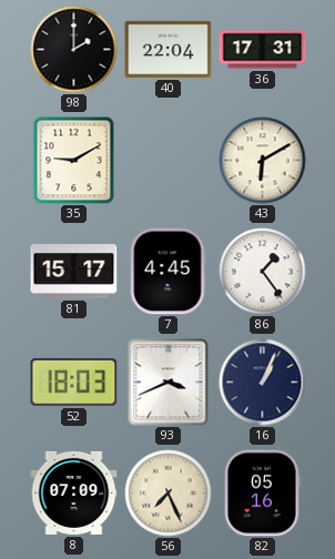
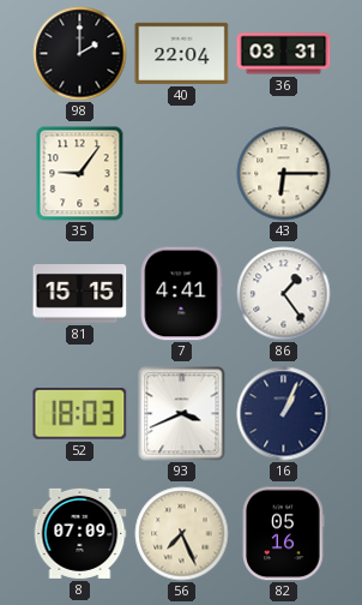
36: 17:31 -> 03:31
35: 9:10 -> 9:06
43: 6:10 -> 6:15
81: 15:17 -> 15:15
7: 4:45 -> 4:41
